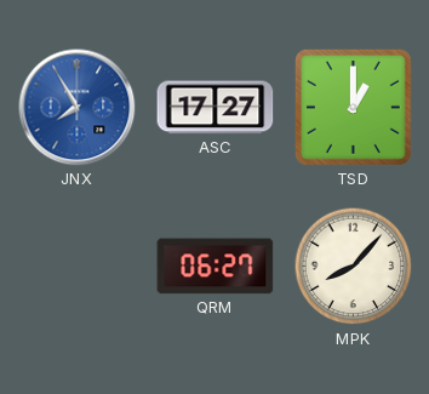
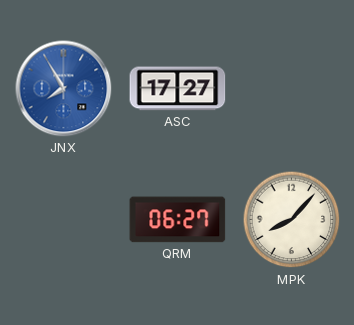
TSD: 1:00 -> none
